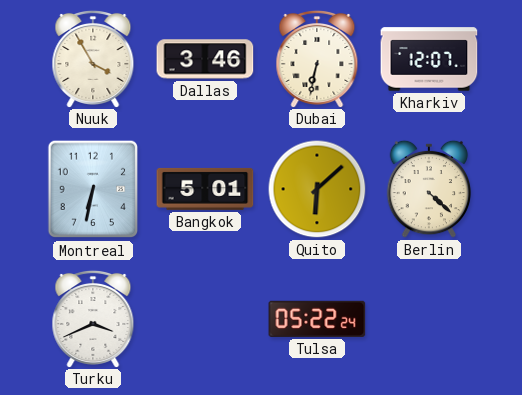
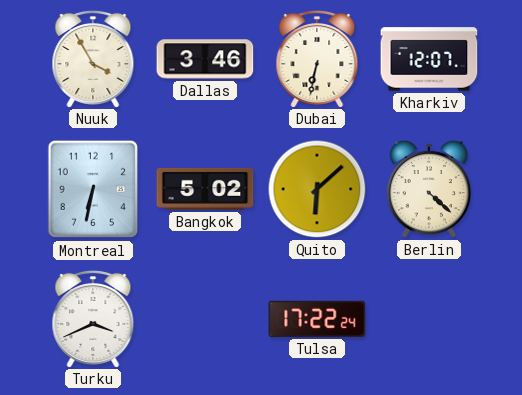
Bangkok: 5:01 -> 5:02
Tulsa: 05:22 -> 17:22
